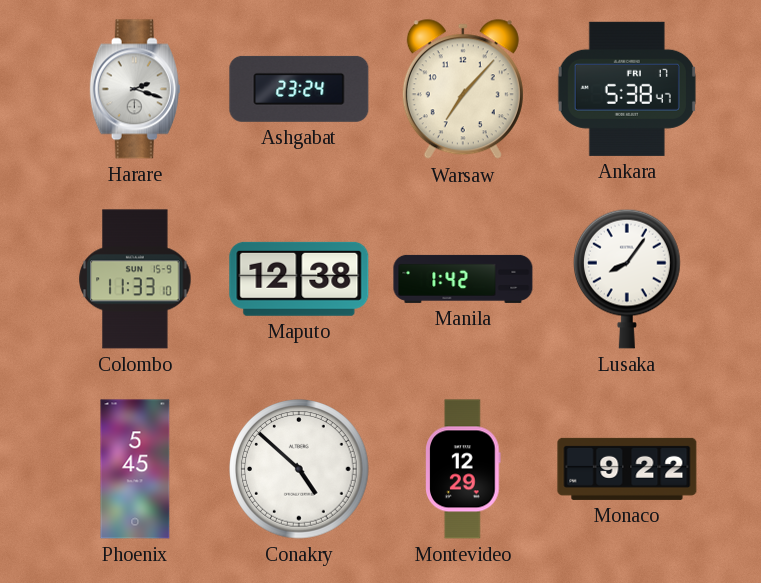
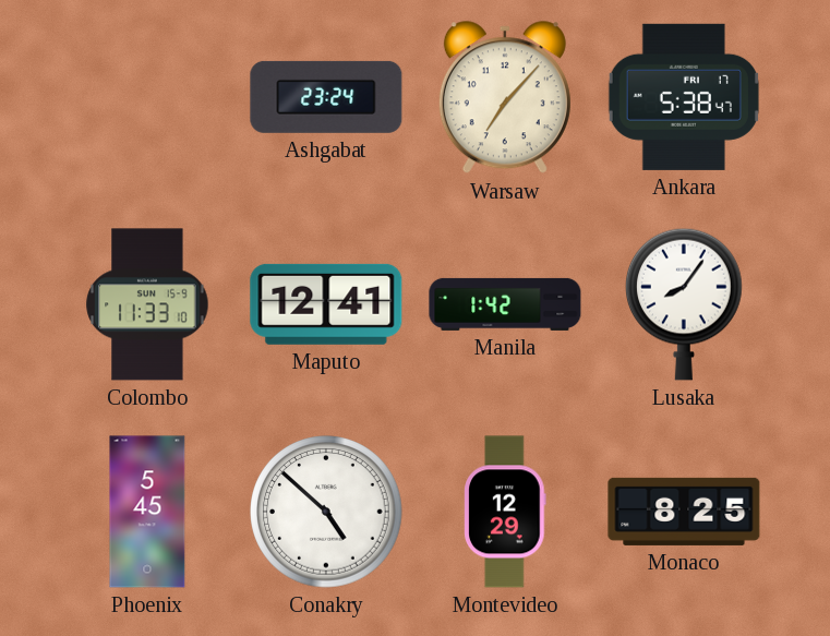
Harare: 2:18 -> none
Maputo: 12:38 -> 12:41
Monaco: 9:22 -> 8:25
